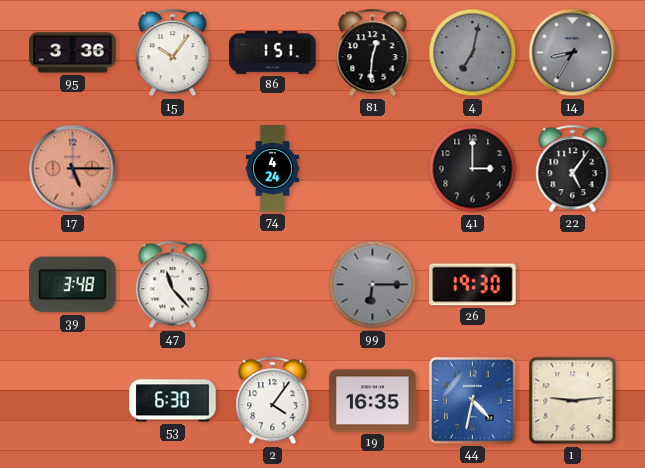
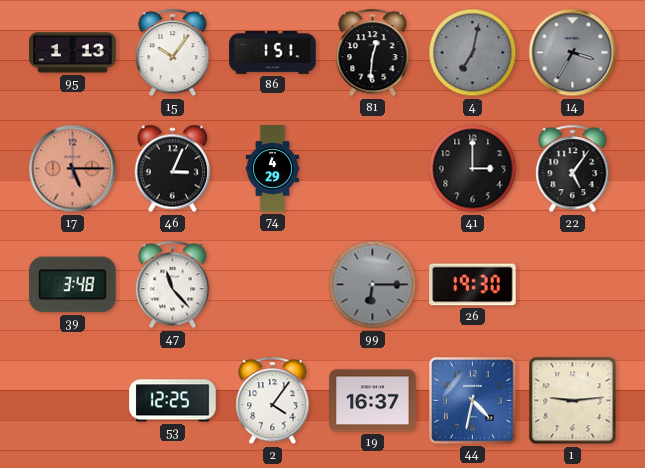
95: 3:36 -> 1:13
14: 8:35 -> 3:35
46: none -> 3:04
74: 4:24 -> 4:29
53: 6:30 -> 12:25
19: 16:35 -> 16:37
